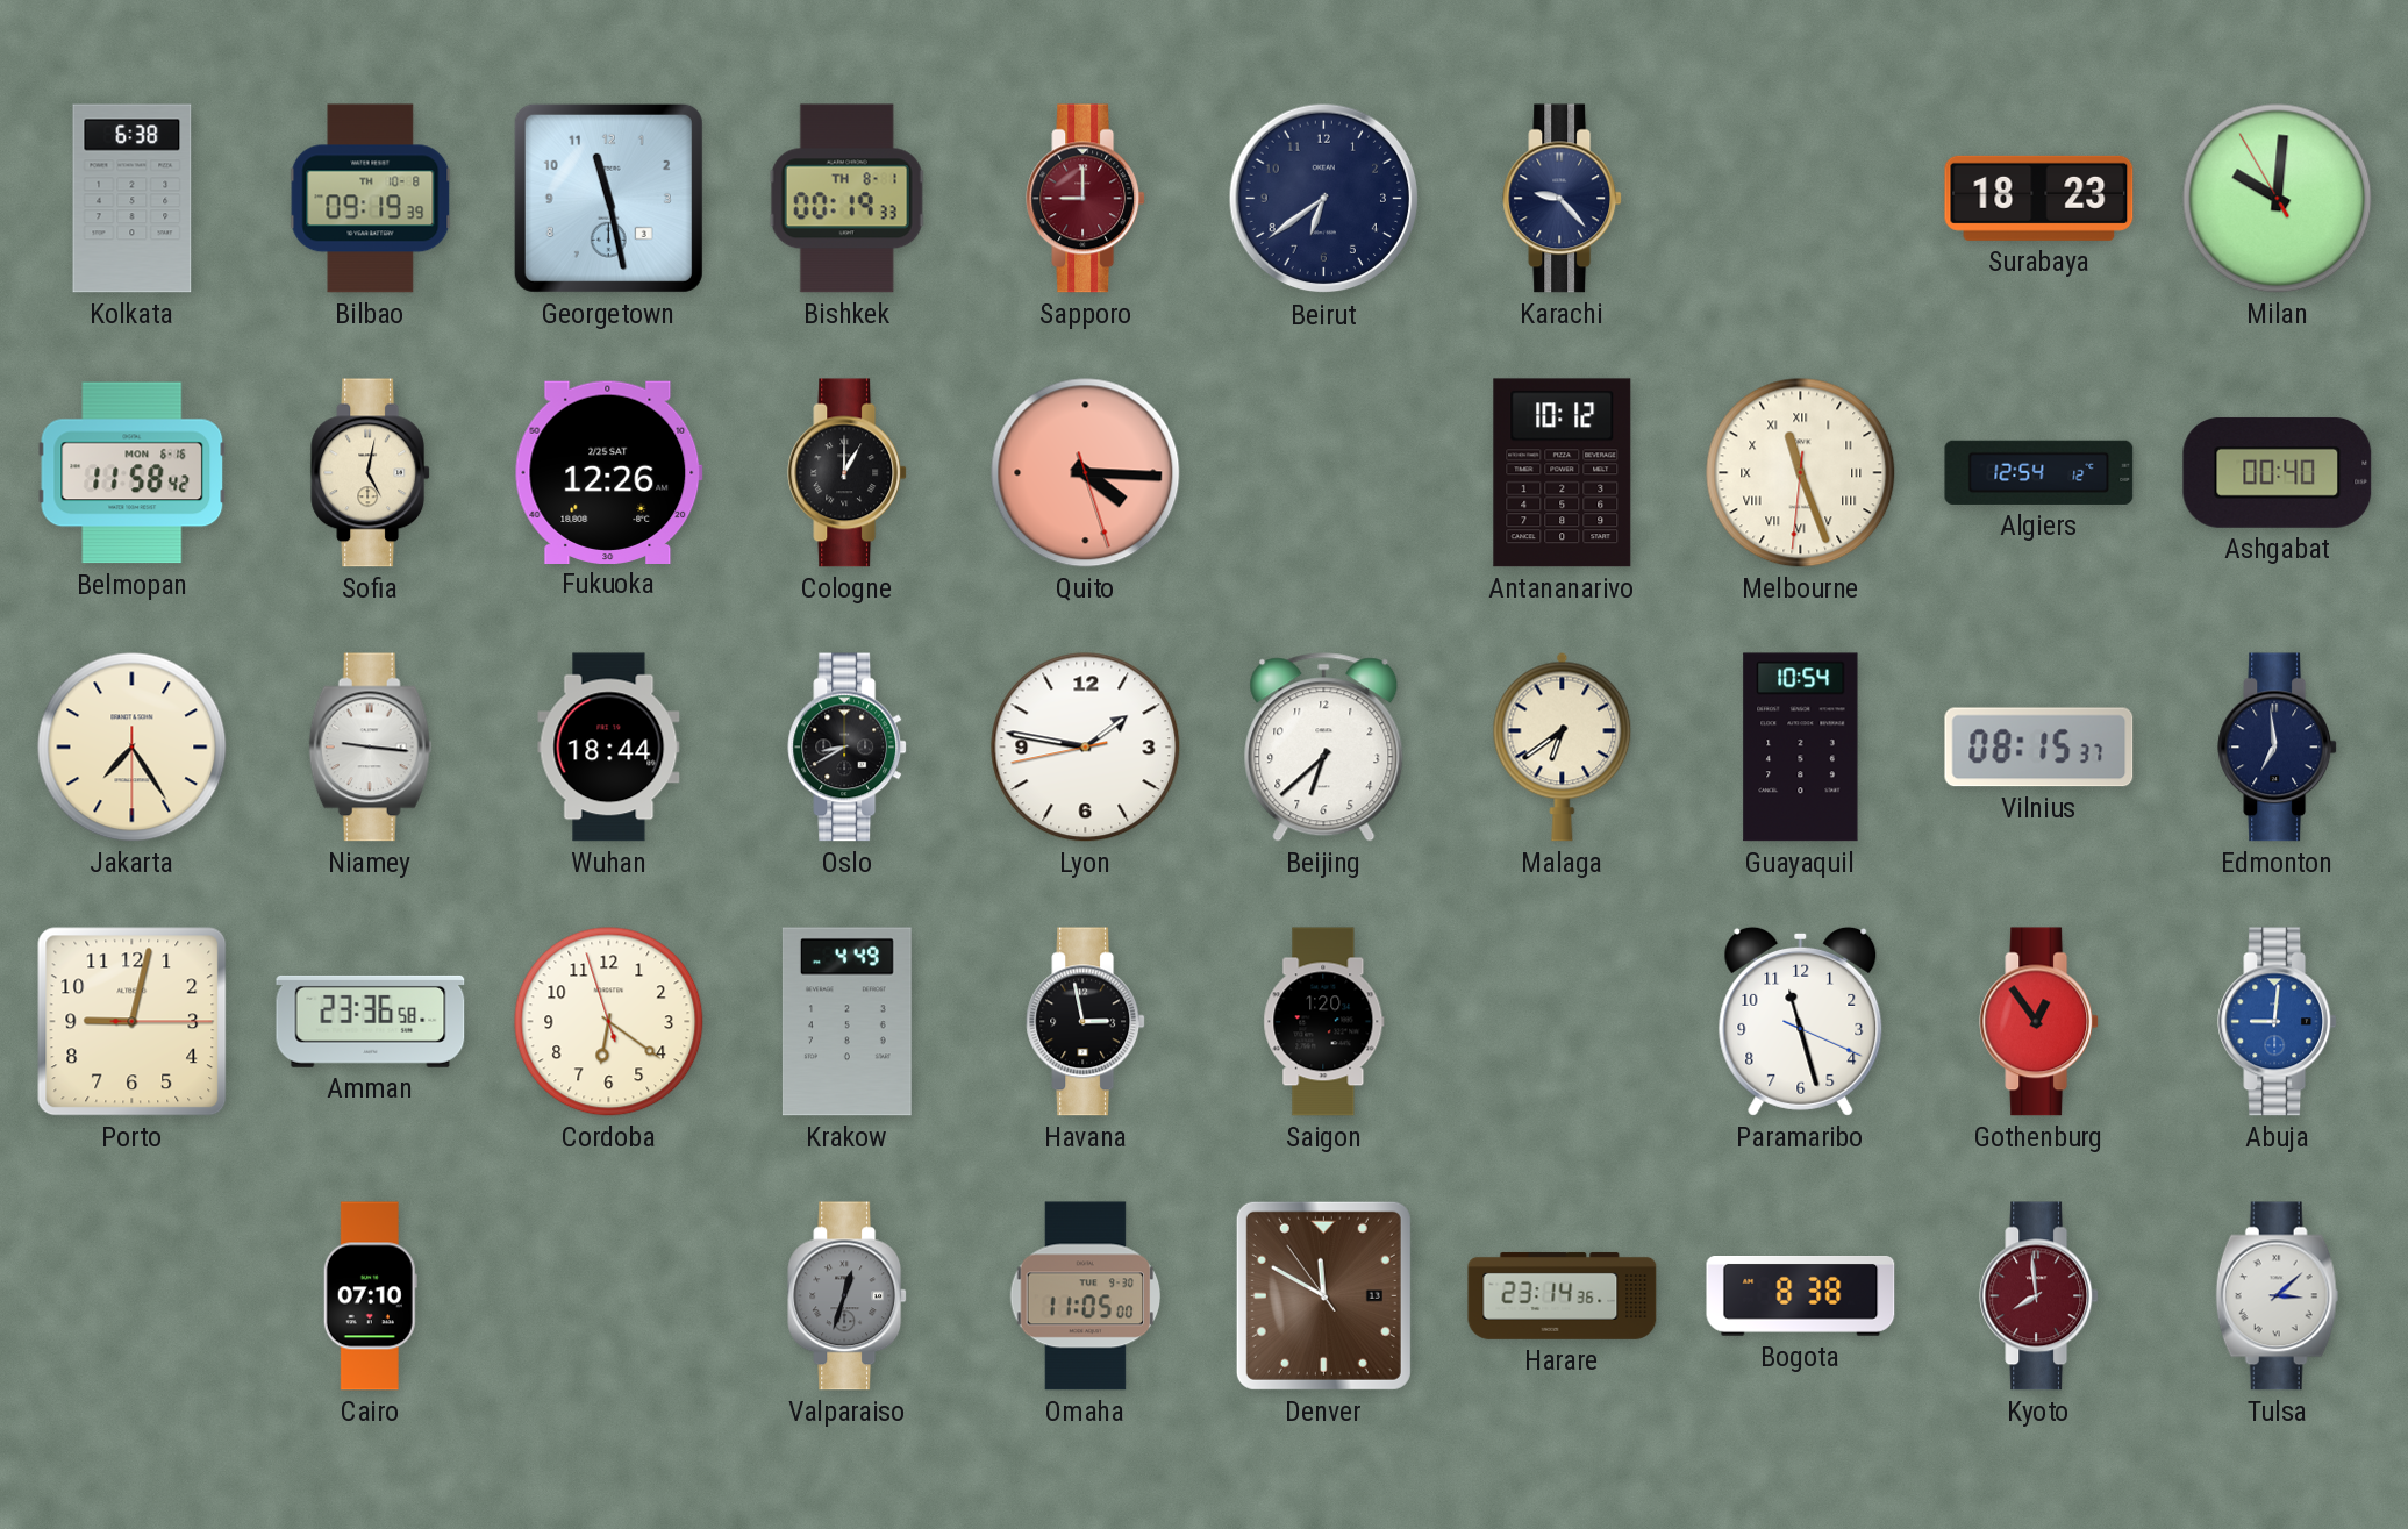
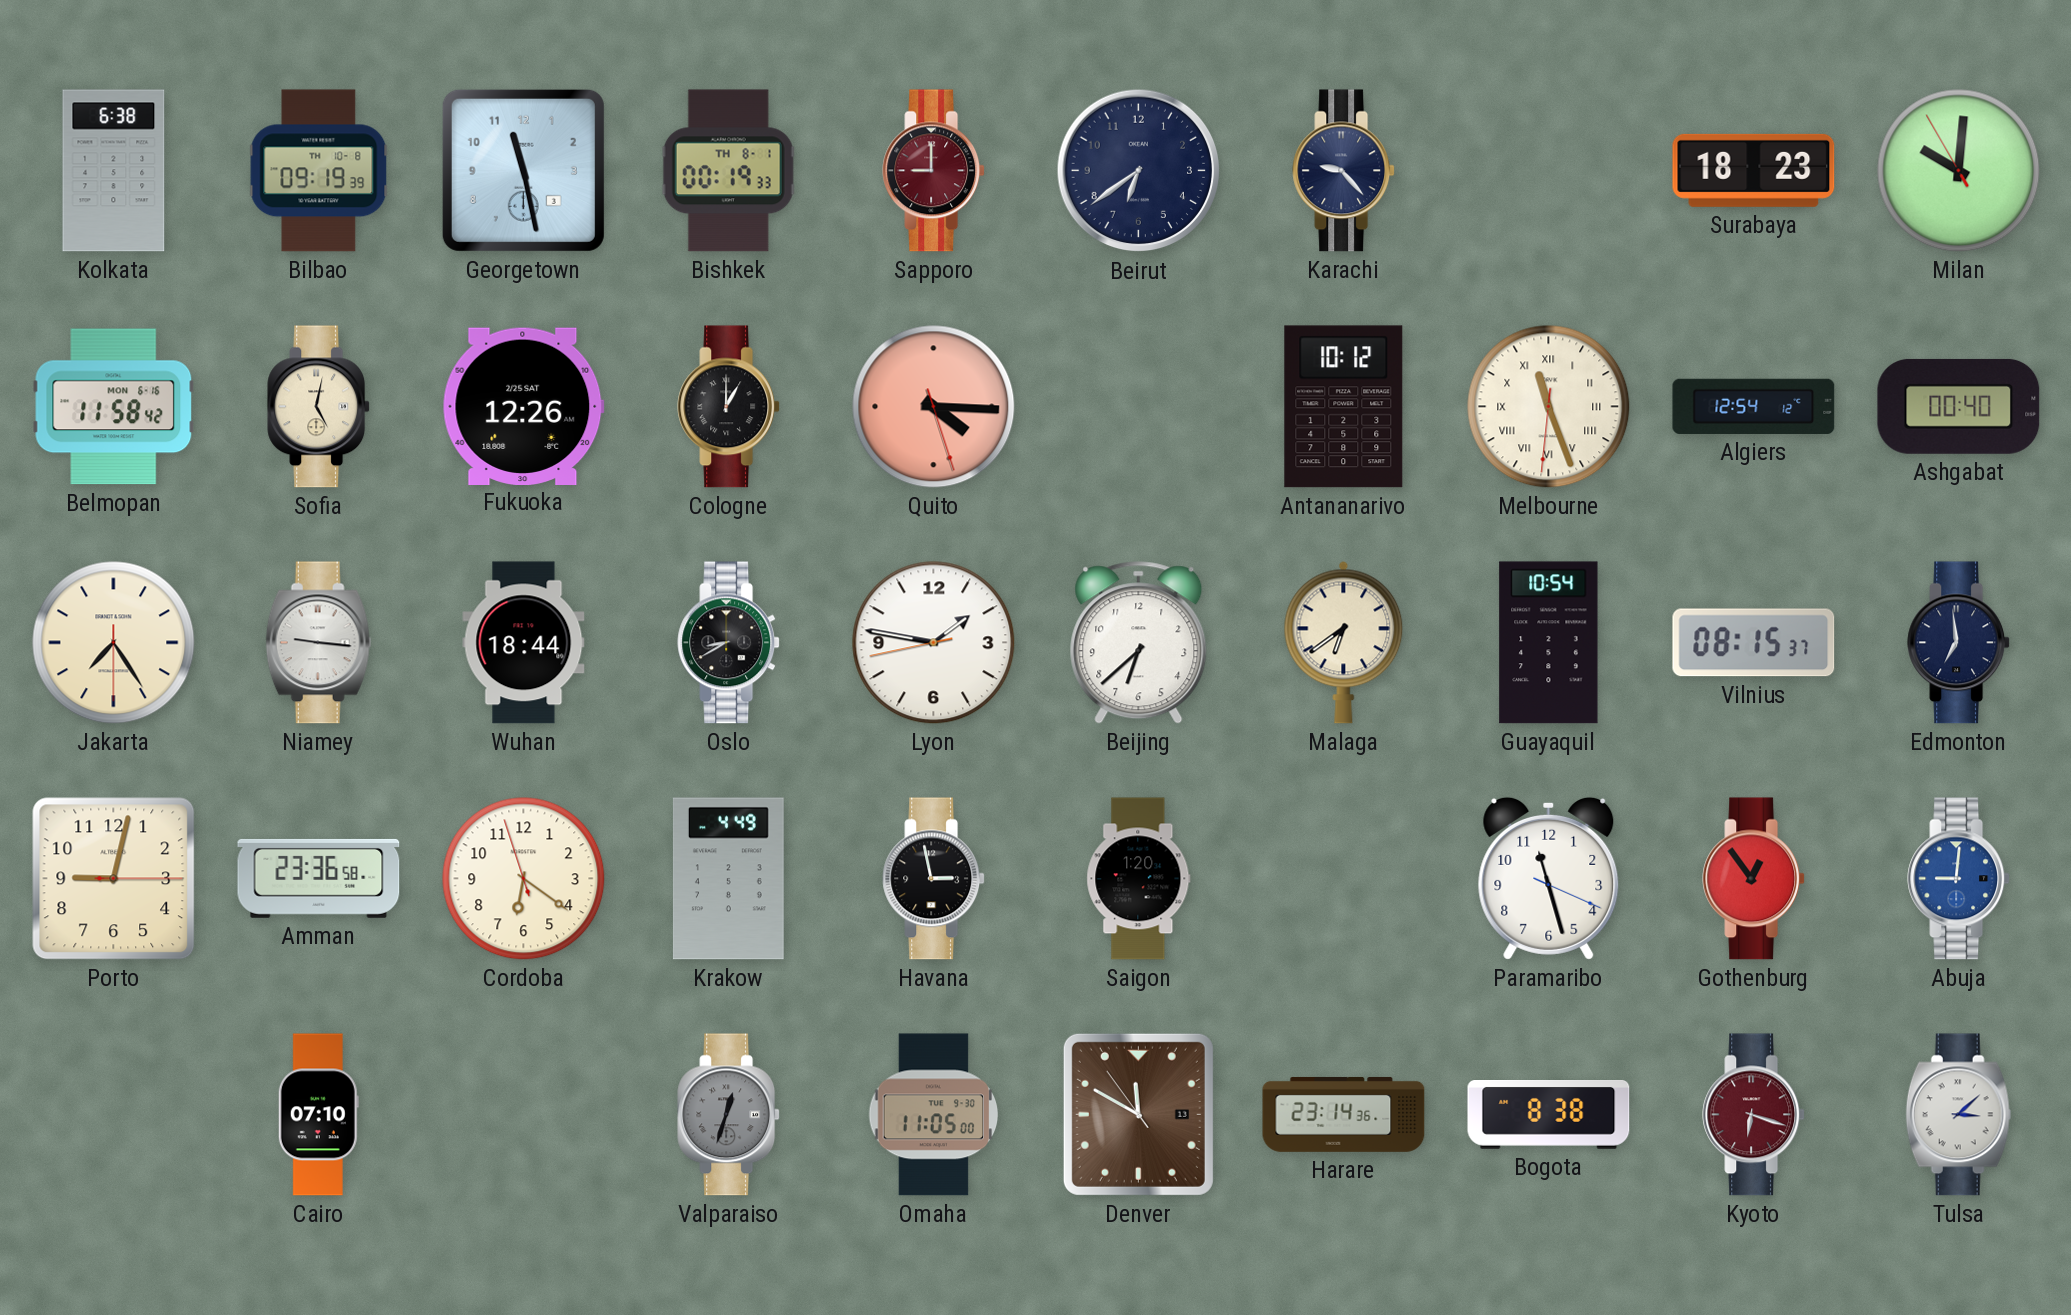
Kyoto: 7:59 -> 6:18
